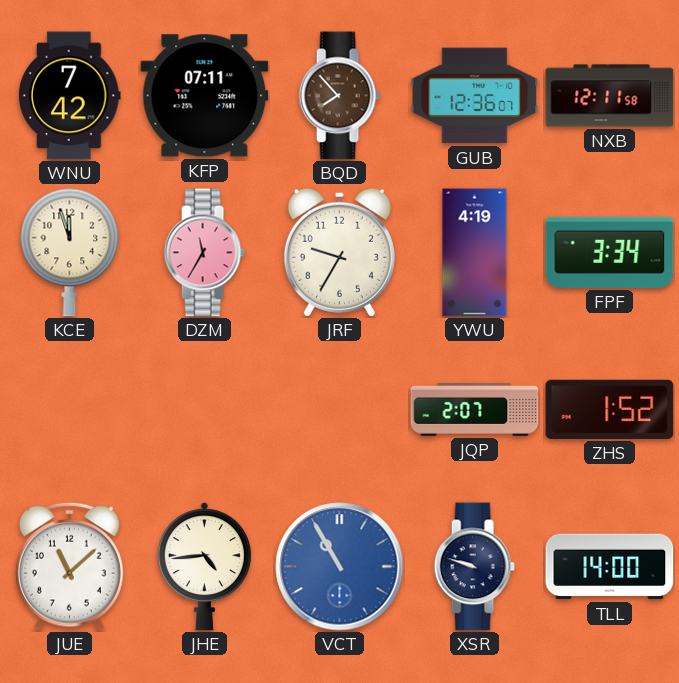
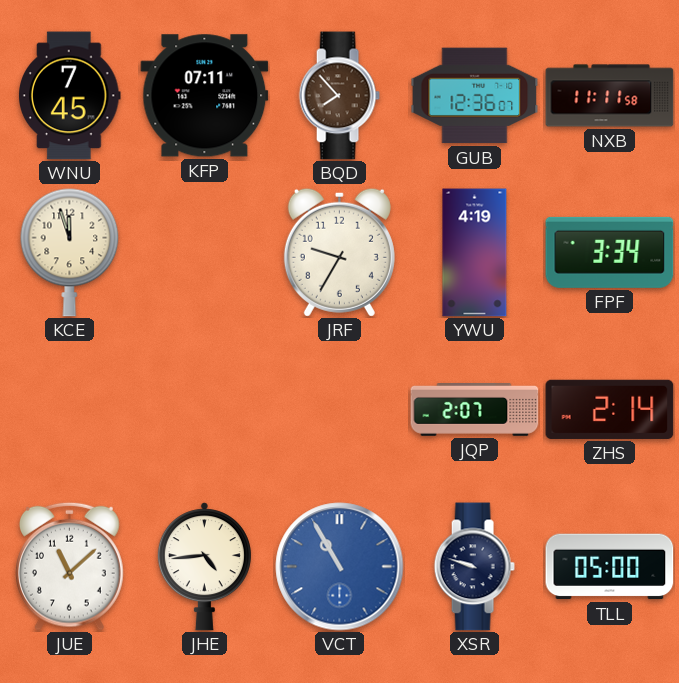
WNU: 7:42 -> 7:45
NXB: 12:11 -> 11:11
DZM: 11:35 -> none
ZHS: 1:52 -> 2:14
TLL: 14:00 -> 05:00
